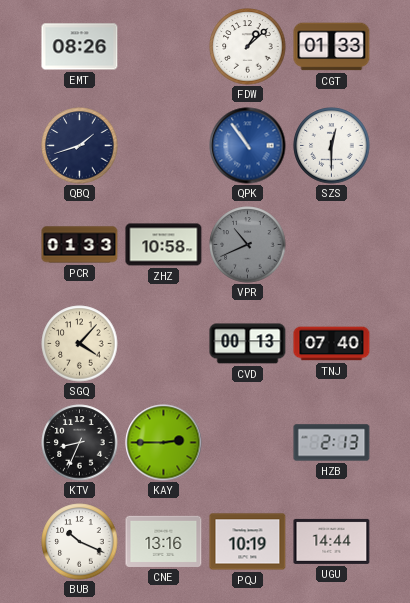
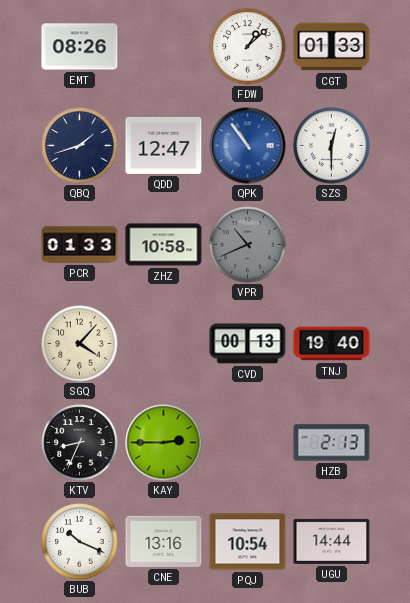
QDD: none -> 12:47
TNJ: 07:40 -> 19:40
PQJ: 10:19 -> 10:54
